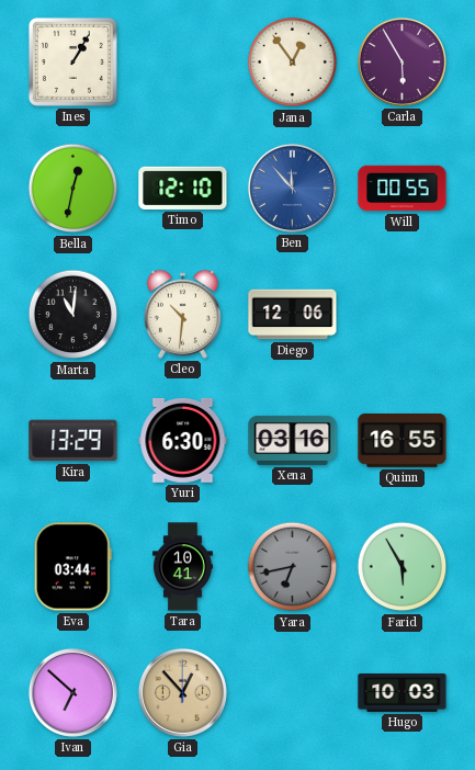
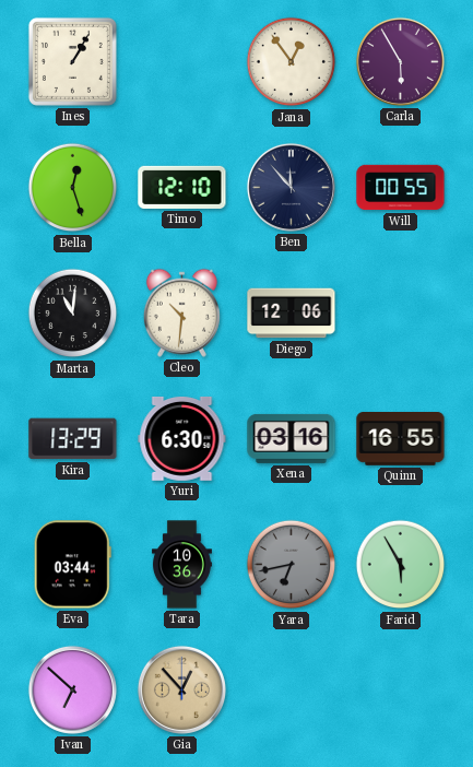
Bella: 12:32 -> 12:27
Ben dial: blue -> navy
Tara: 10:41 -> 10:36
Hugo: 10:03 -> none
